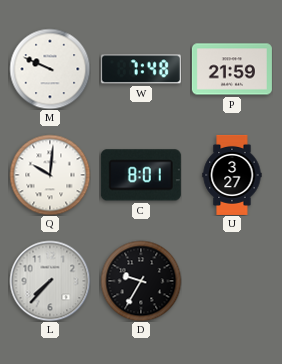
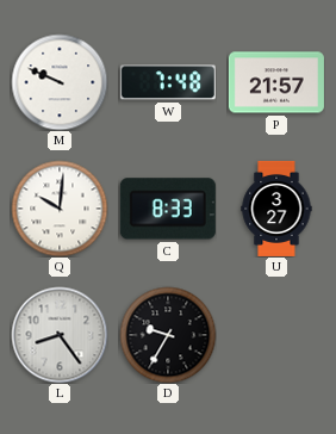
P: 21:59 -> 21:57
C: 8:01 -> 8:33
L: 7:37 -> 8:24
